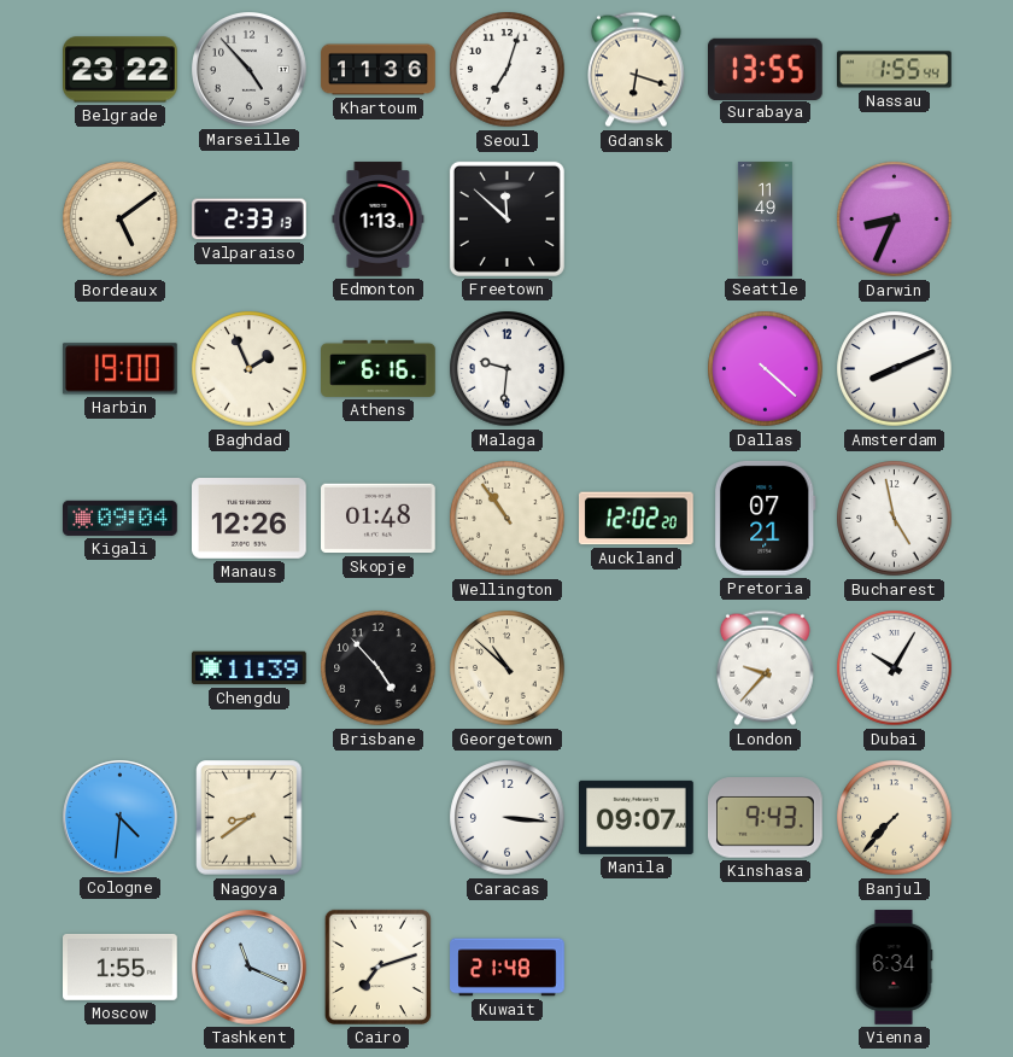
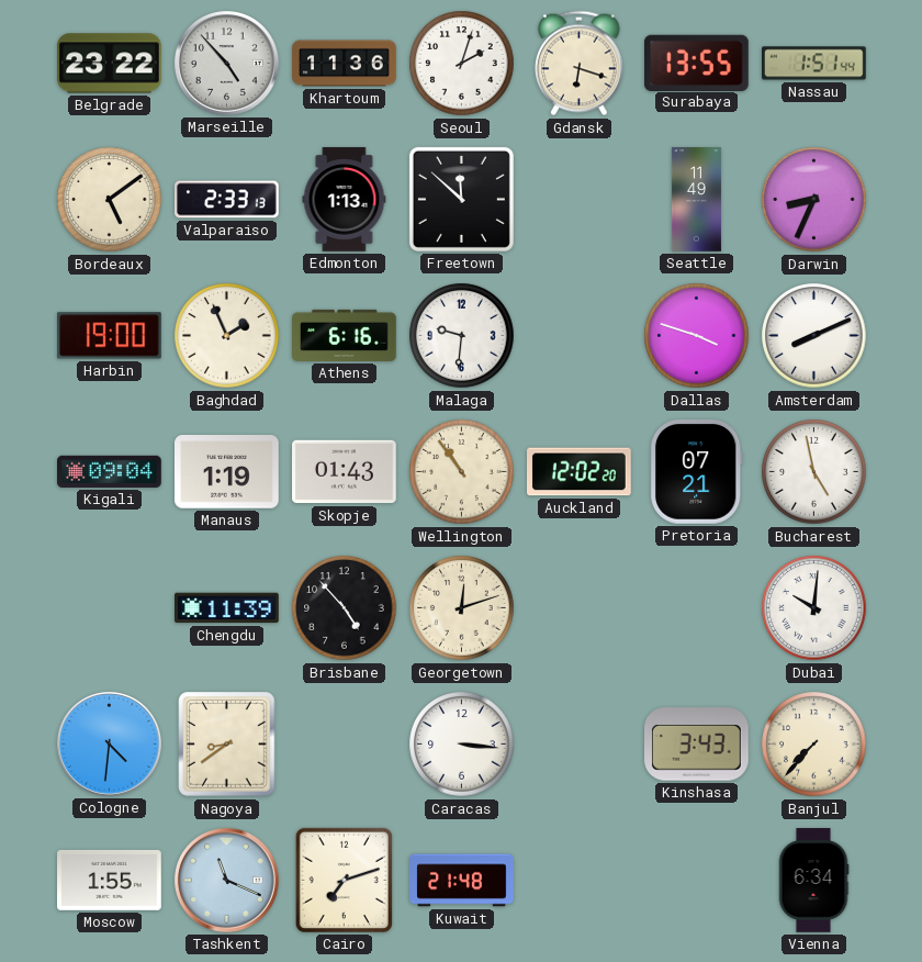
Seoul: 7:03 -> 2:03
Nassau: 1:55 -> 1:51
Dallas: 4:22 -> 3:48
Manaus: 12:26 -> 1:19
Skopje: 01:48 -> 01:43
Georgetown: 10:52 -> 12:12
London: 9:37 -> none
Dubai: 10:05 -> 10:01
Manila: 09:07 -> none
Kinshasa: 9:43 -> 3:43
